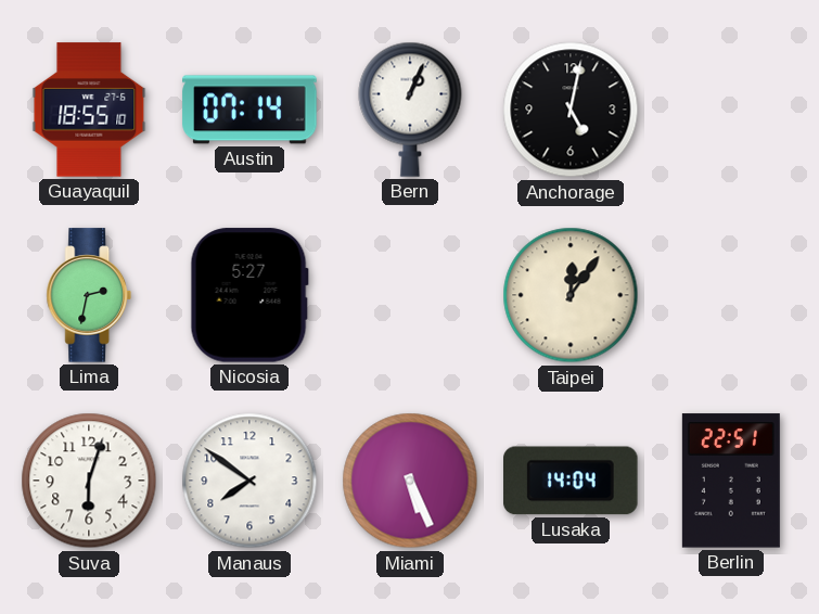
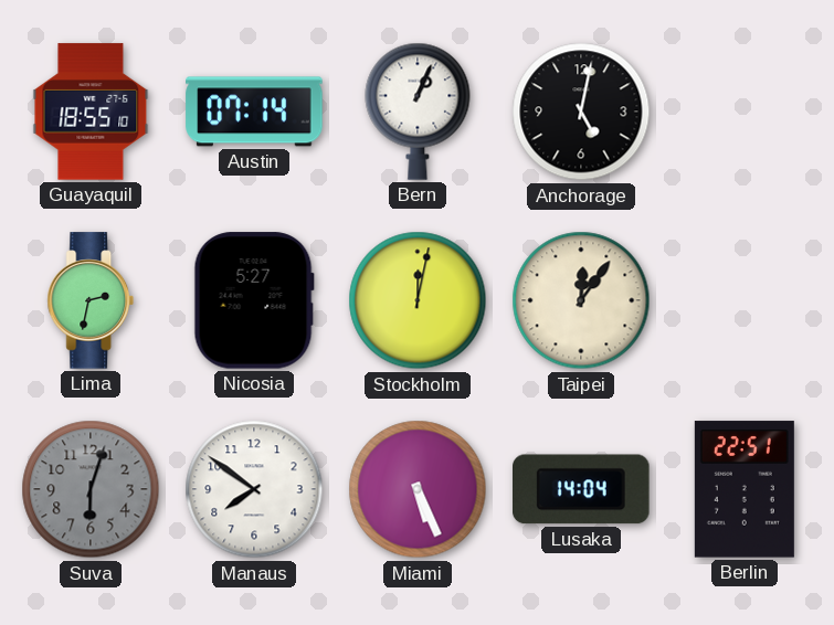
Stockholm: none -> 12:02
Suva dial: white -> grey
